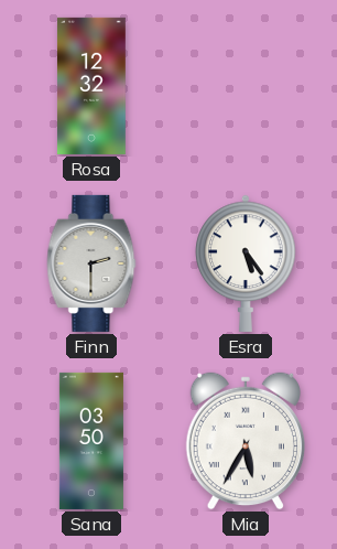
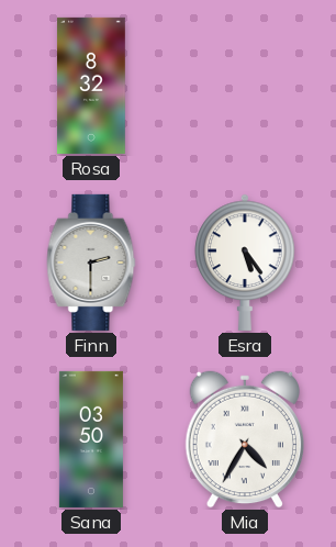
Rosa: 12:32 -> 8:32
Mia: 5:35 -> 4:35
